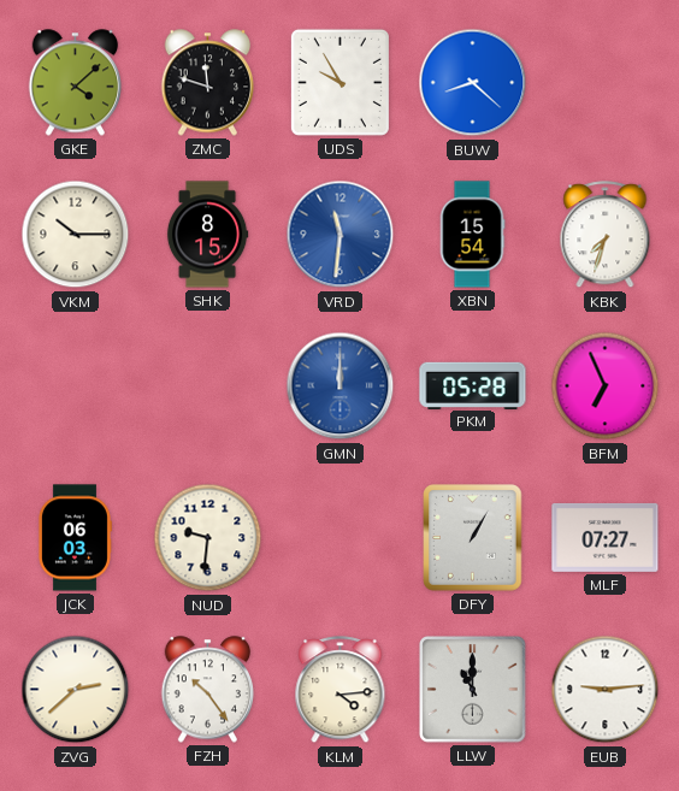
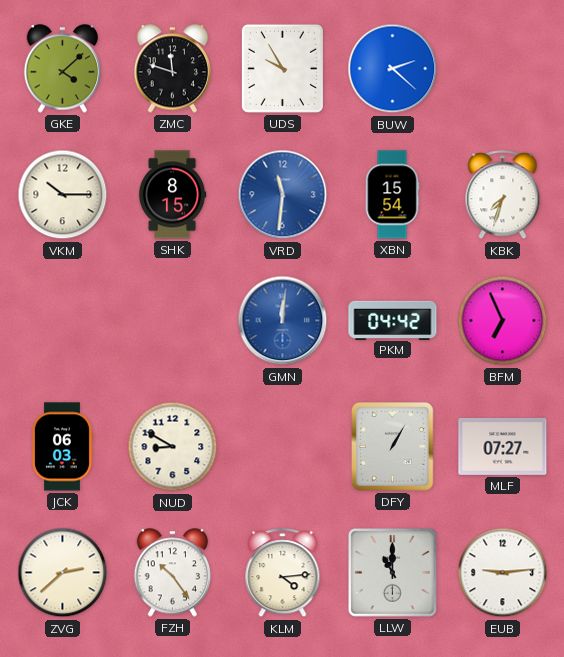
BUW: 8:22 -> 2:22
GMN: 12:00 -> 12:01
PKM: 05:28 -> 04:42
NUD: 9:31 -> 8:50
